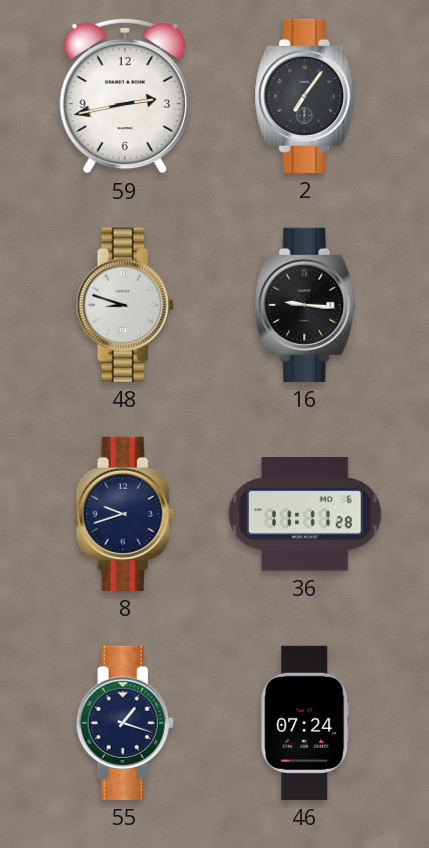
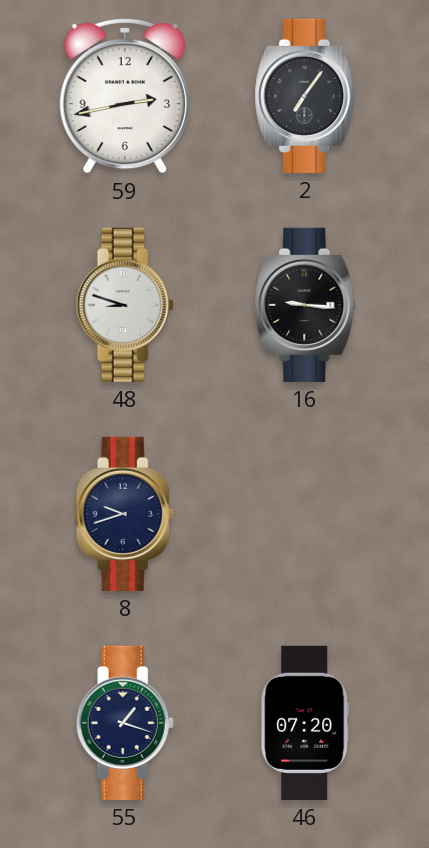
36: 11:11 -> none
46: 07:24 -> 07:20
